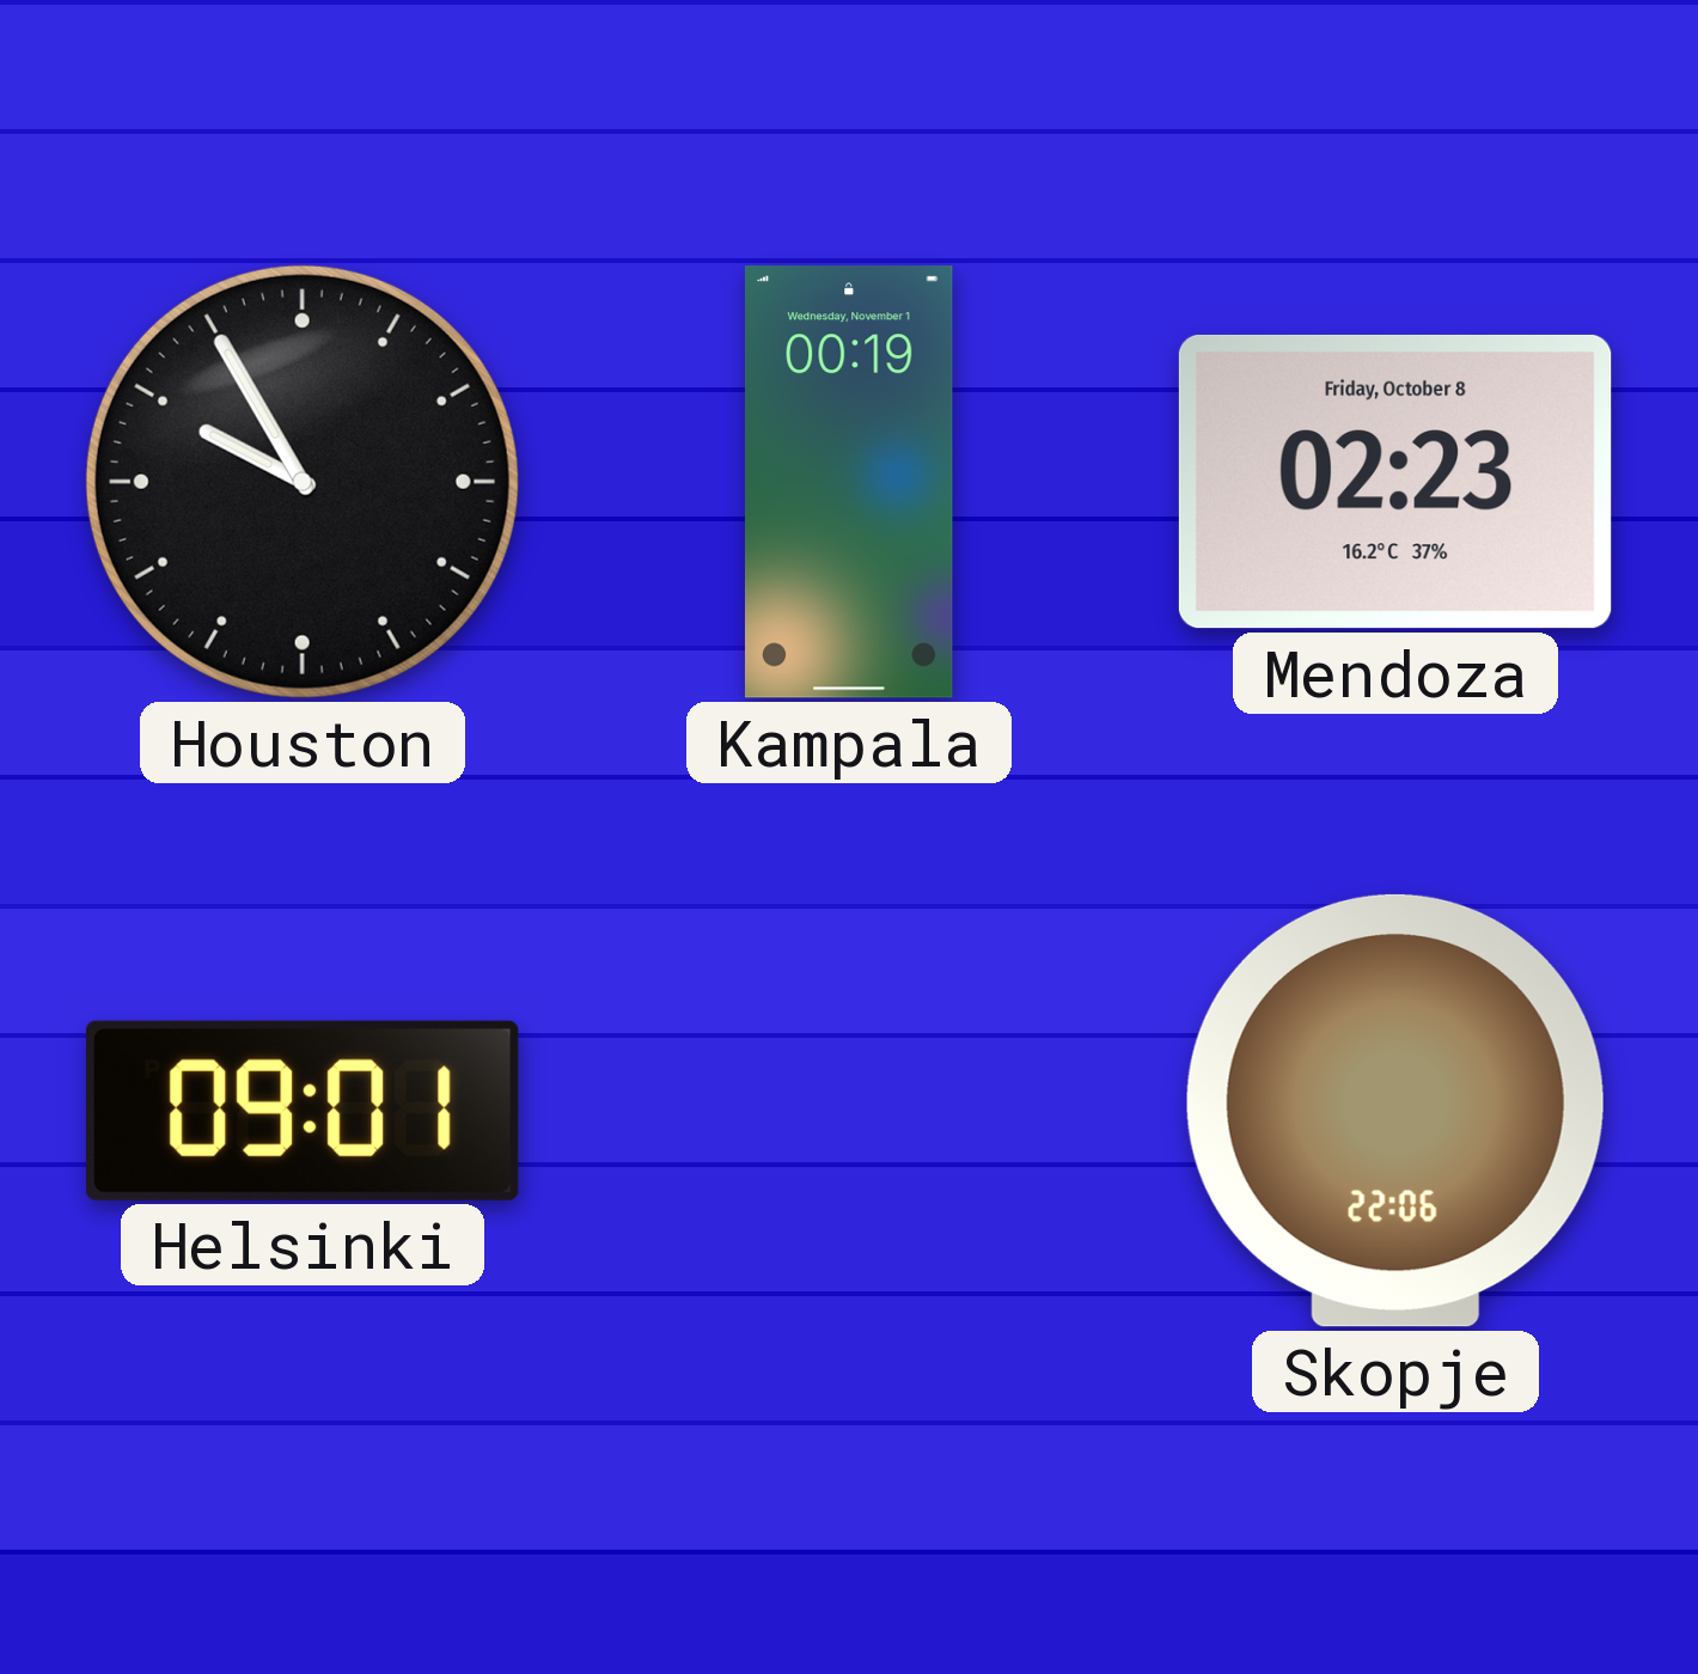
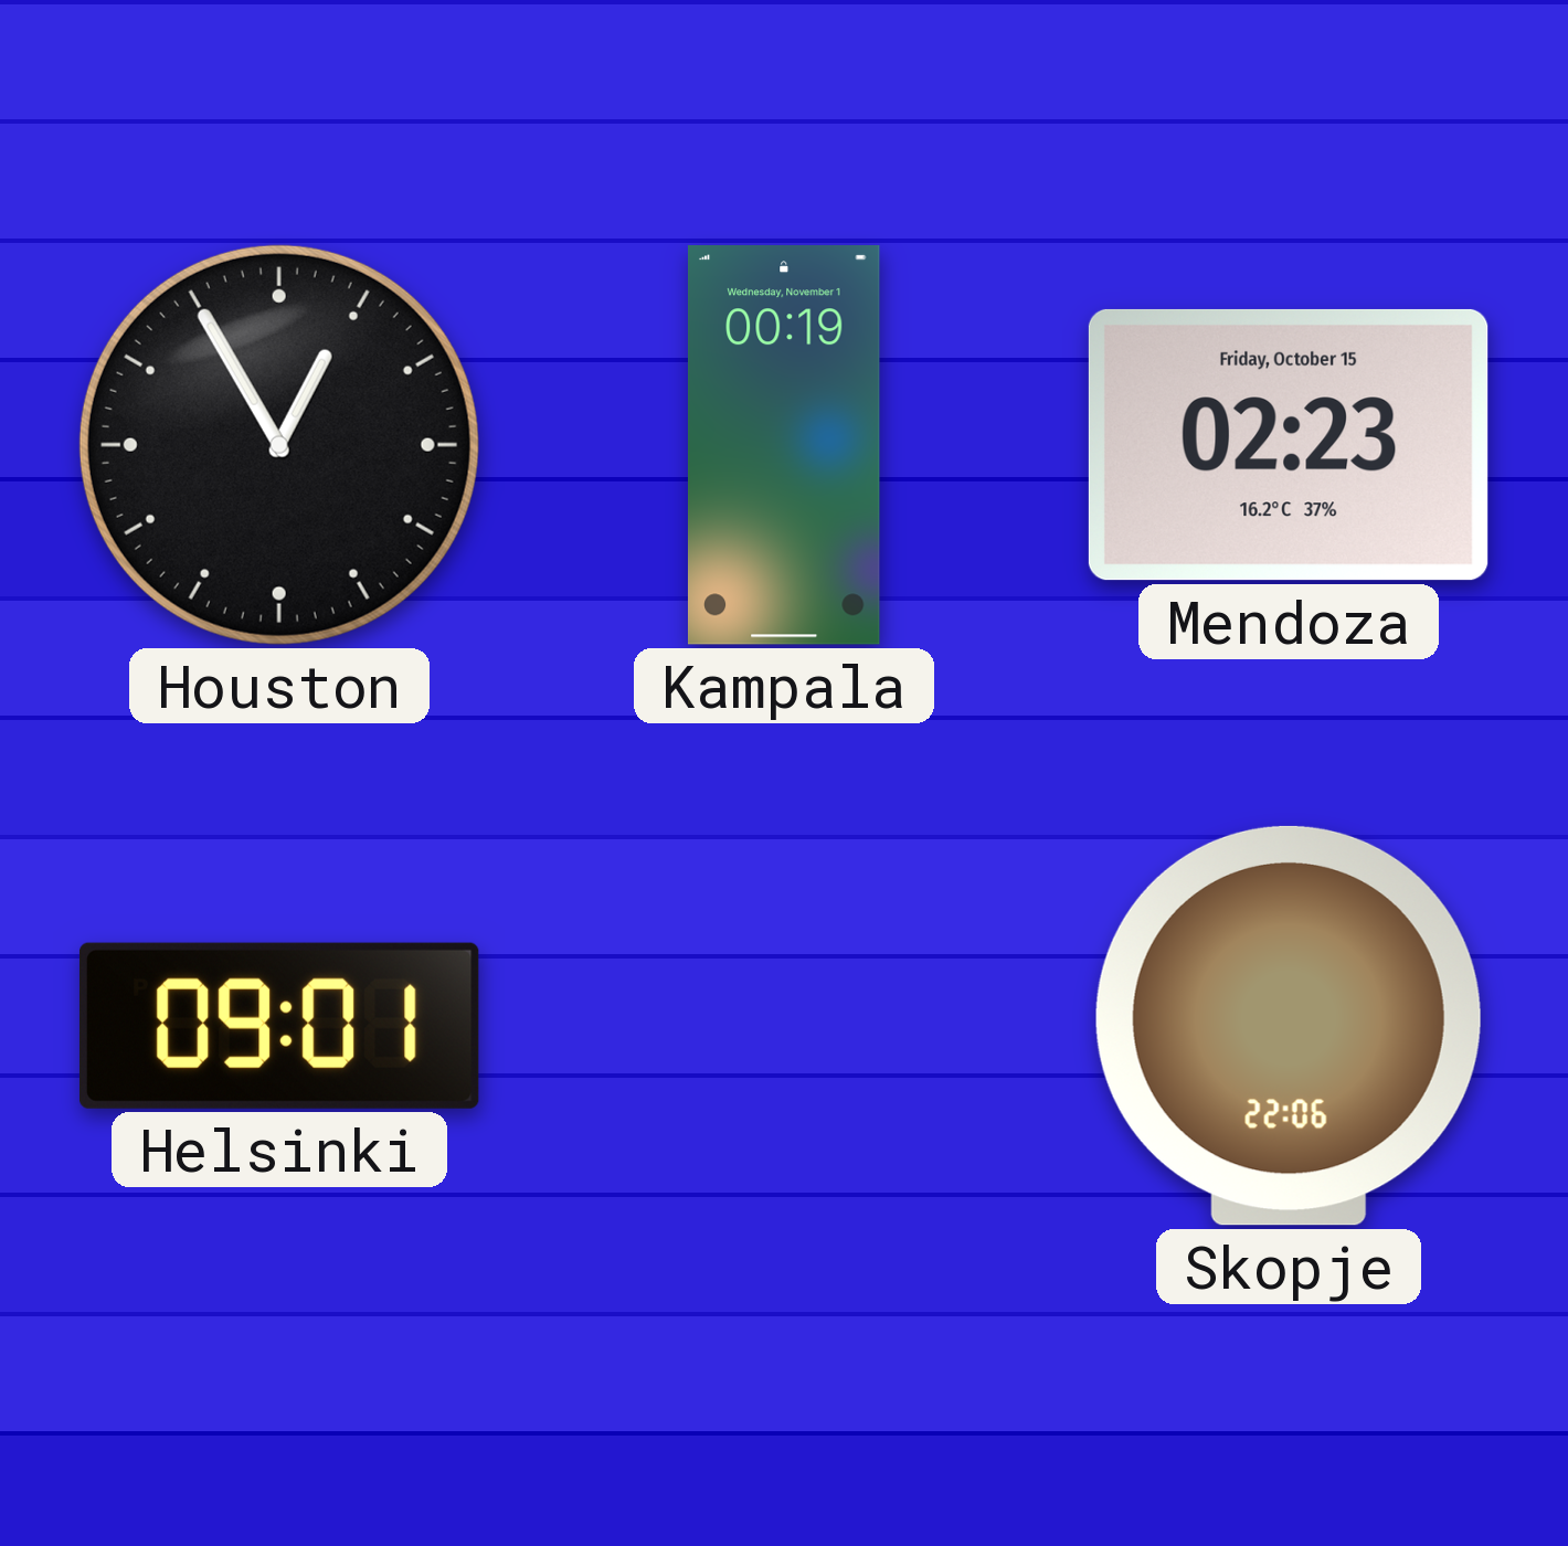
Houston: 9:55 -> 12:55
Mendoza date: Friday, October 8 -> Friday, October 15
